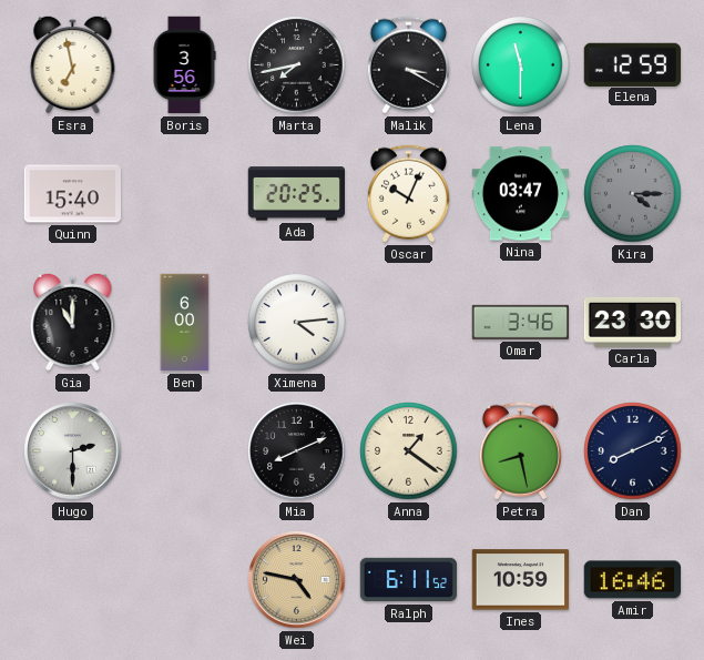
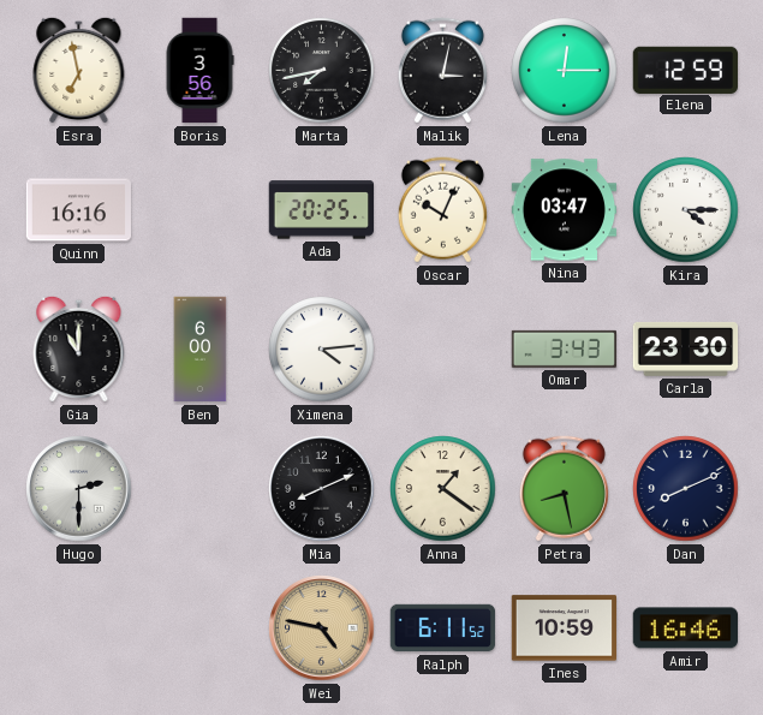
Malik: 3:20 -> 3:02
Lena: 11:30 -> 12:15
Quinn: 15:40 -> 16:16
Kira dial: grey -> white
Omar: 3:46 -> 3:43
